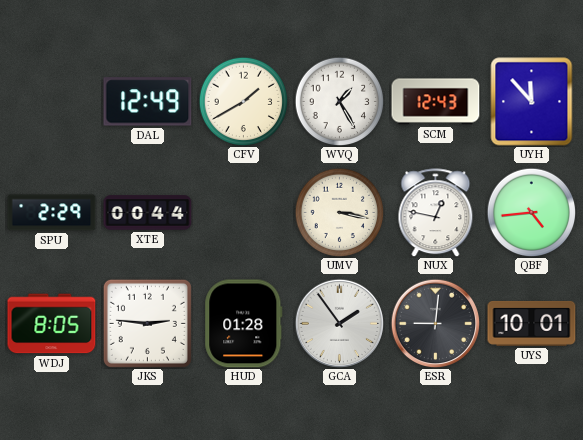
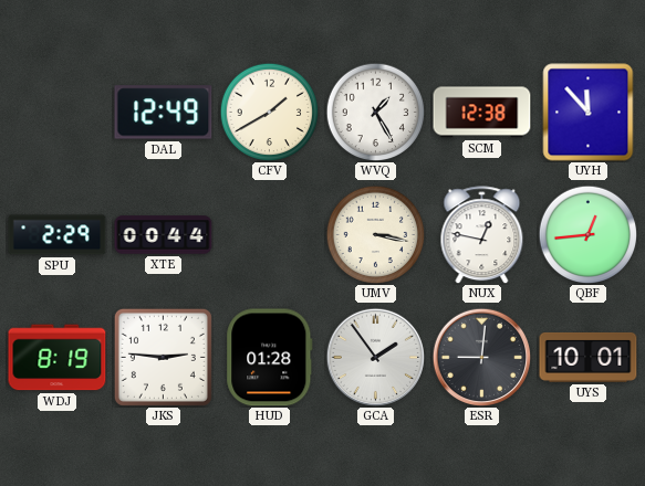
SCM: 12:43 -> 12:38
QBF: 4:44 -> 12:44
WDJ: 8:05 -> 8:19
